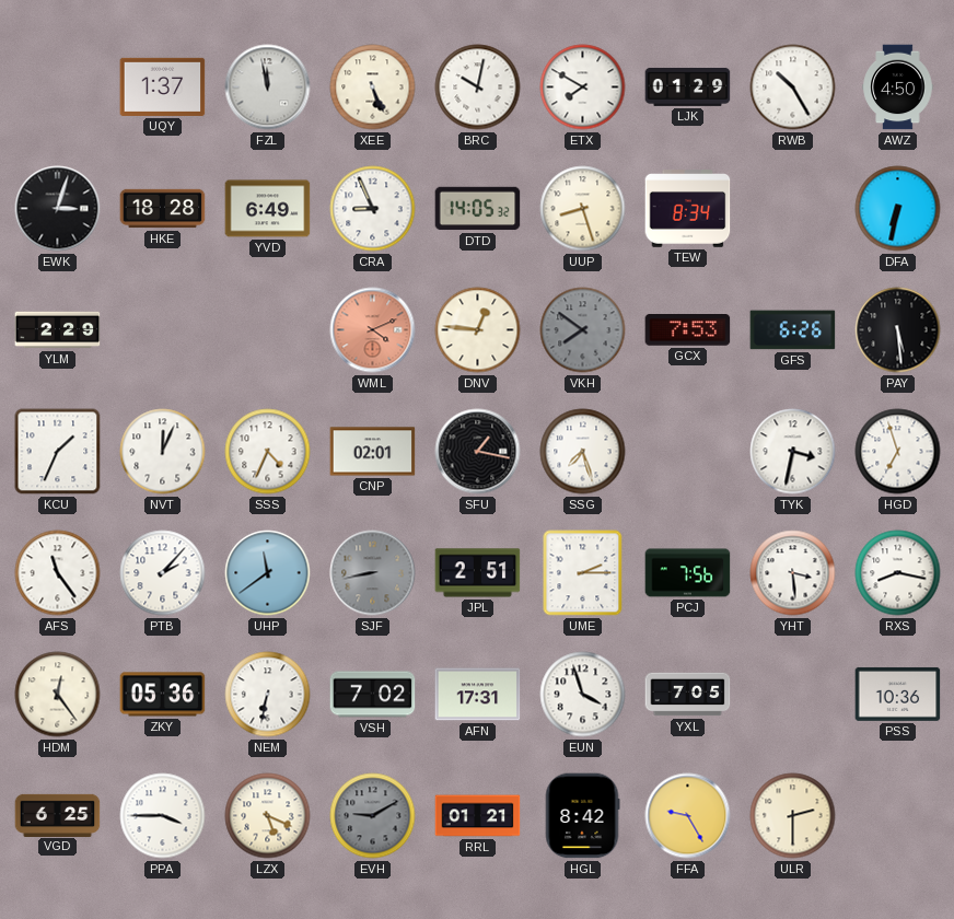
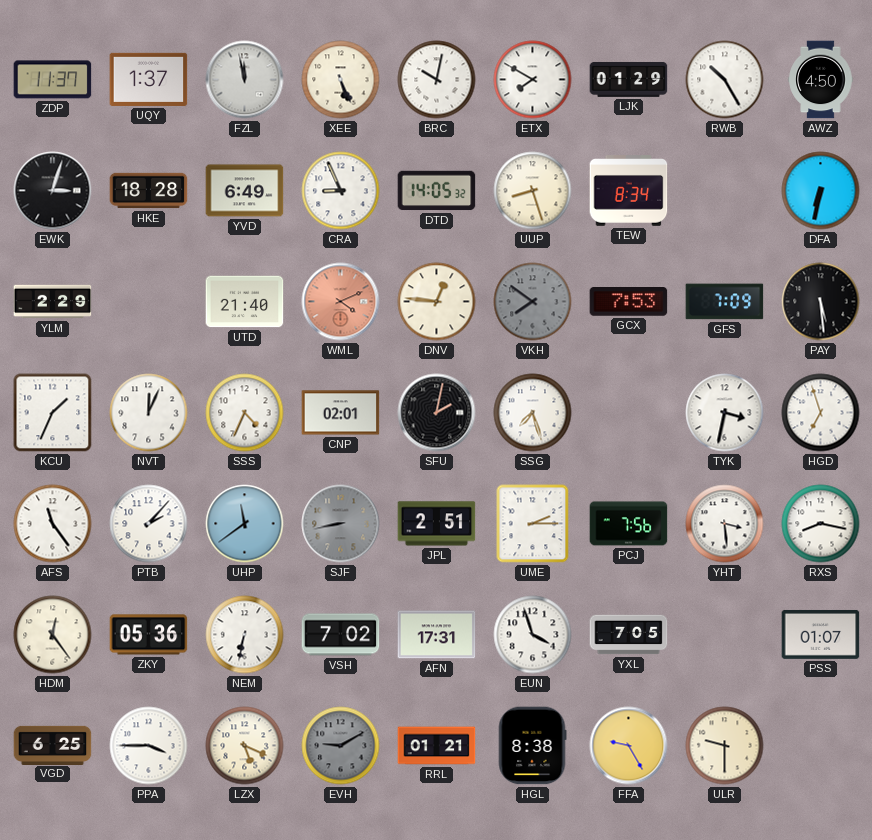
ZDP: none -> 11:37
UTD: none -> 21:40
GFS: 6:26 -> 7:09
SFU: 1:17 -> 2:02
PSS: 10:36 -> 01:07
HGL: 8:42 -> 8:38
ULR: 2:30 -> 9:30
